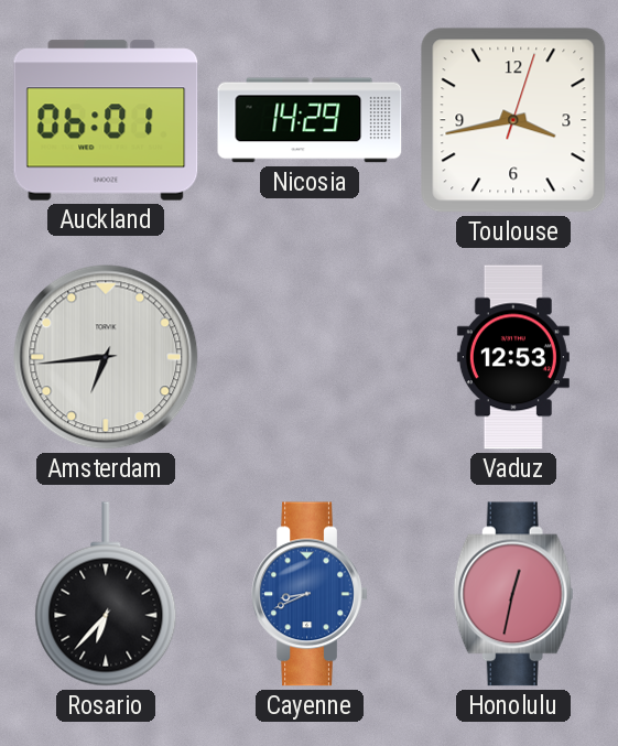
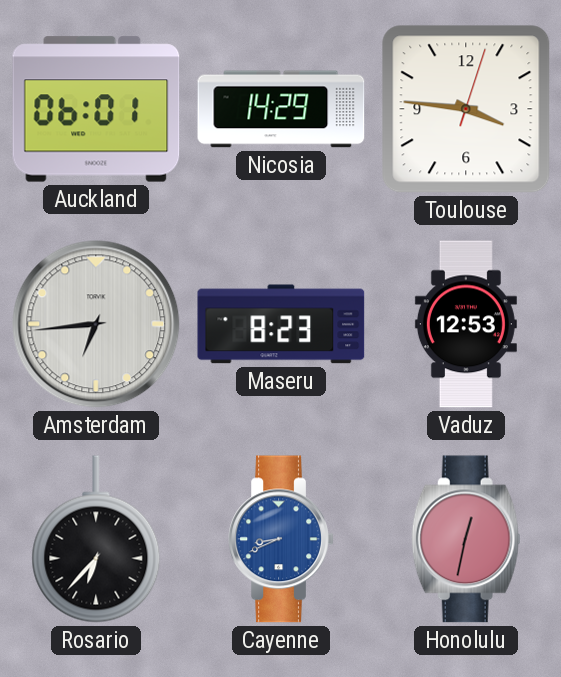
Toulouse: 3:43 -> 3:46
Maseru: none -> 8:23
